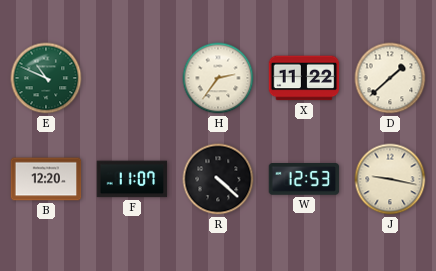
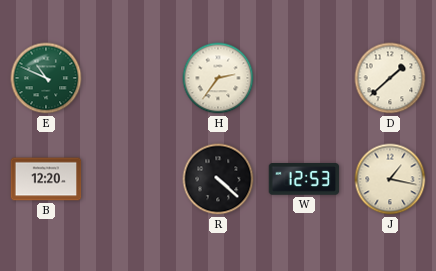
X: 11:22 -> none
F: 11:07 -> none
J: 9:17 -> 1:17
